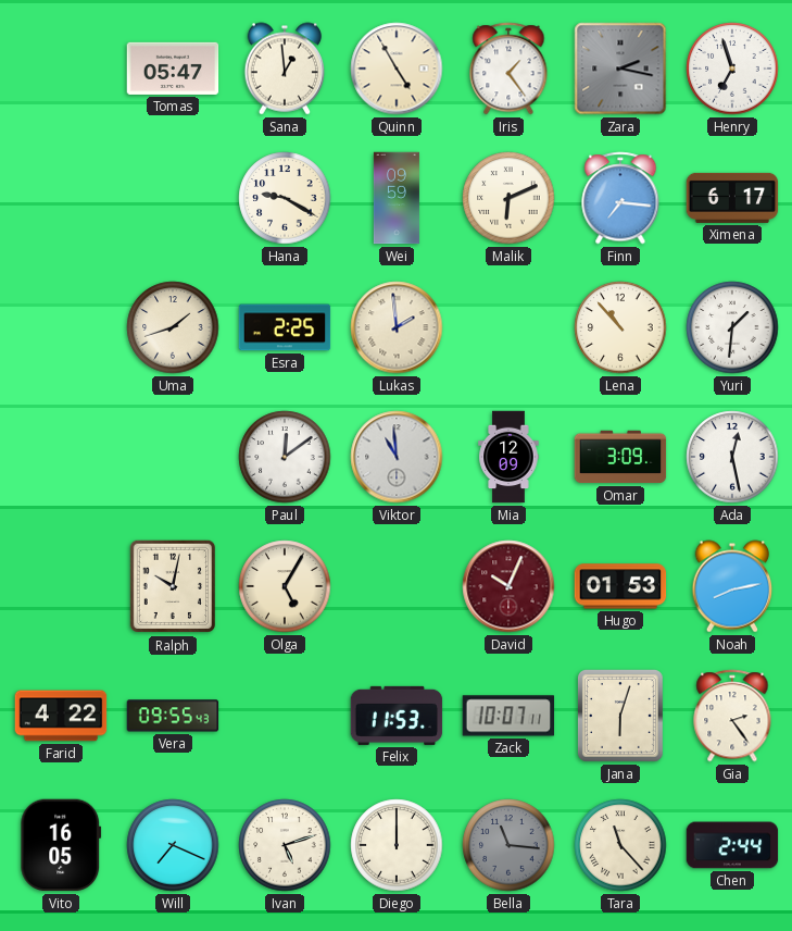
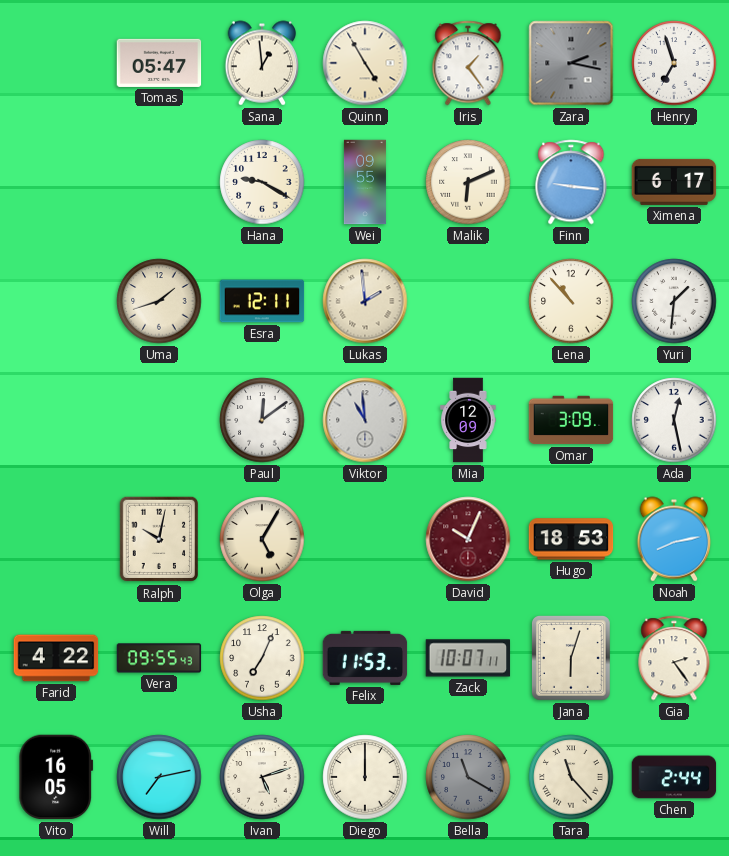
Wei: 09:59 -> 09:55
Finn: 7:16 -> 9:16
Esra: 2:25 -> 12:11
Hugo: 01:53 -> 18:53
Usha: none -> 7:04
Will: 7:19 -> 7:13
Bella: 11:16 -> 11:20
